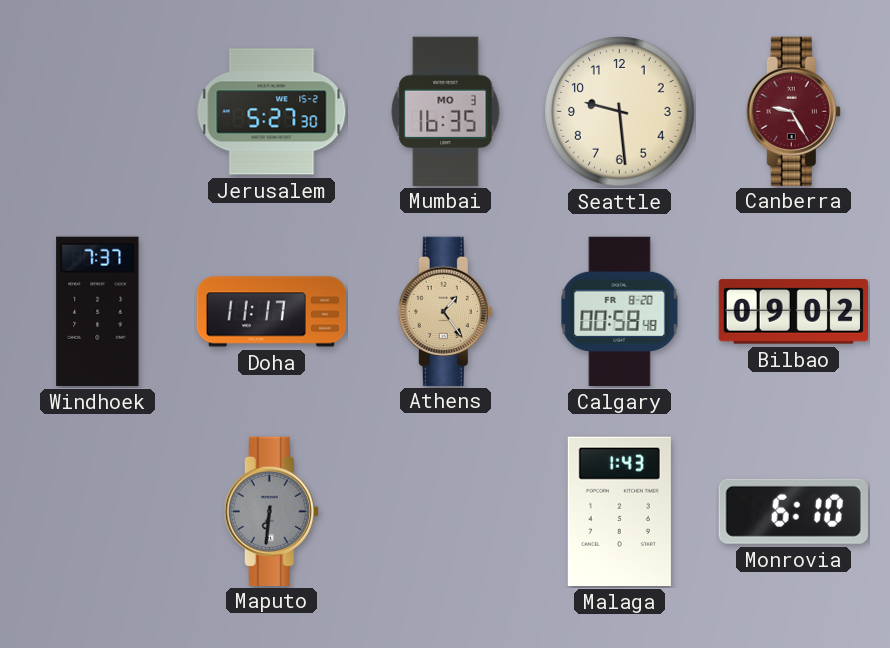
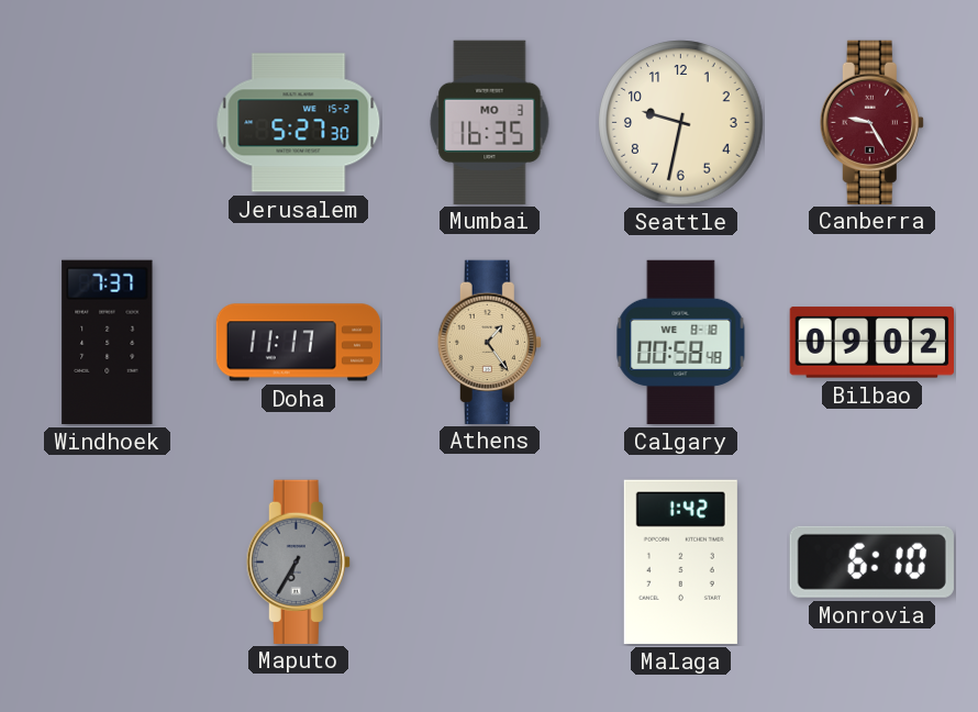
Seattle: 9:29 -> 9:32
Calgary date: FR 8-20 -> WE 8-18
Maputo: 6:31 -> 6:35
Malaga: 1:43 -> 1:42
